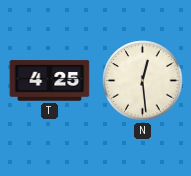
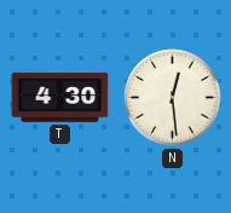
T: 4:25 -> 4:30
